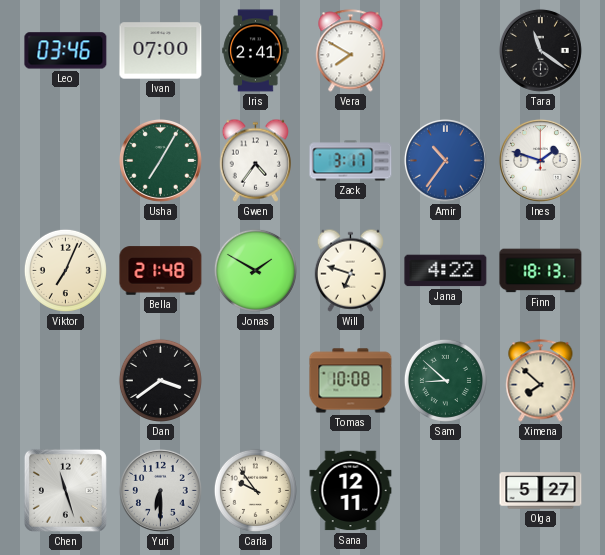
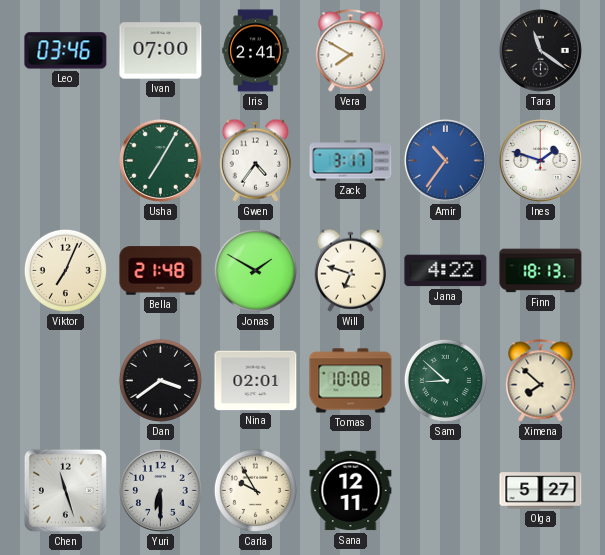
Nina: none -> 02:01
Carla: 9:54 -> 9:55
